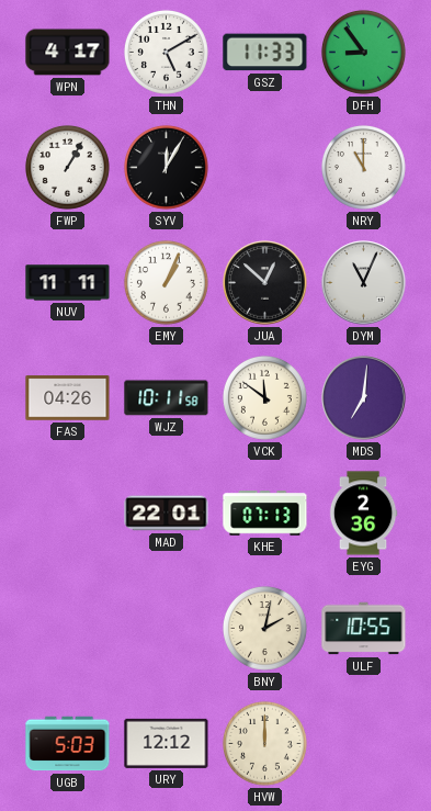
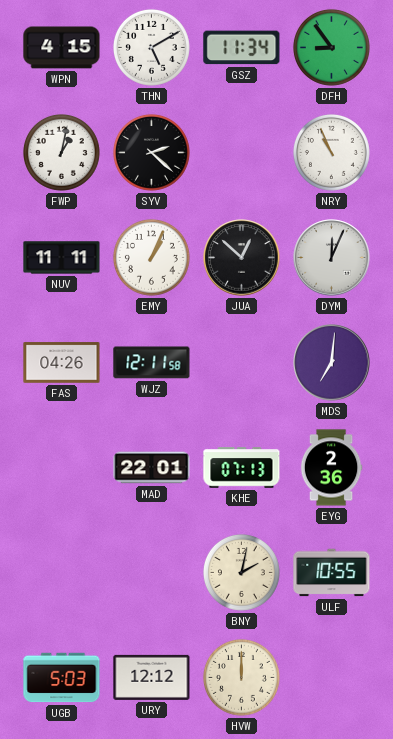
WPN: 4:17 -> 4:15
GSZ: 11:33 -> 11:34
FWP: 1:05 -> 1:02
SYV: 12:05 -> 2:22
NRY: 11:00 -> 10:56
DYM: 11:04 -> 12:04
WJZ: 10:11 -> 12:11
VCK: 11:51 -> none
